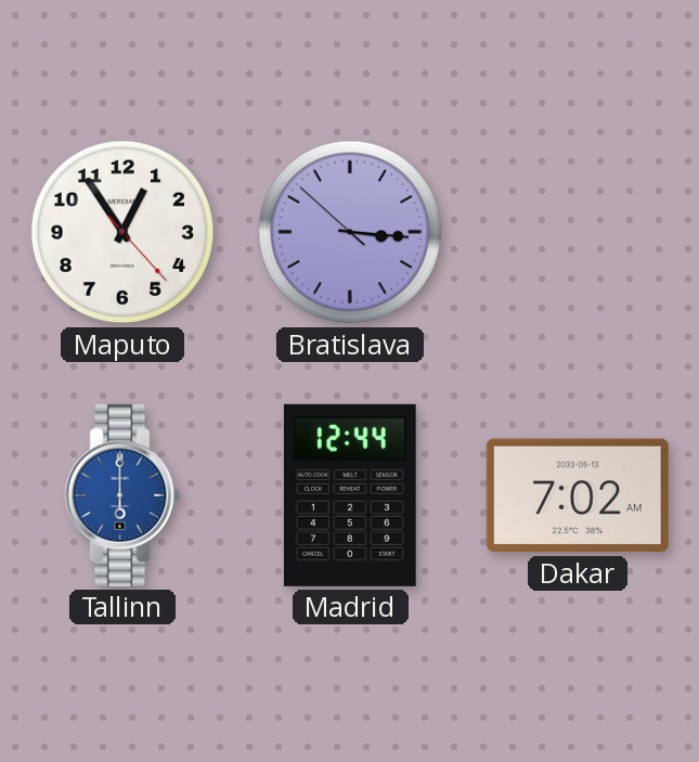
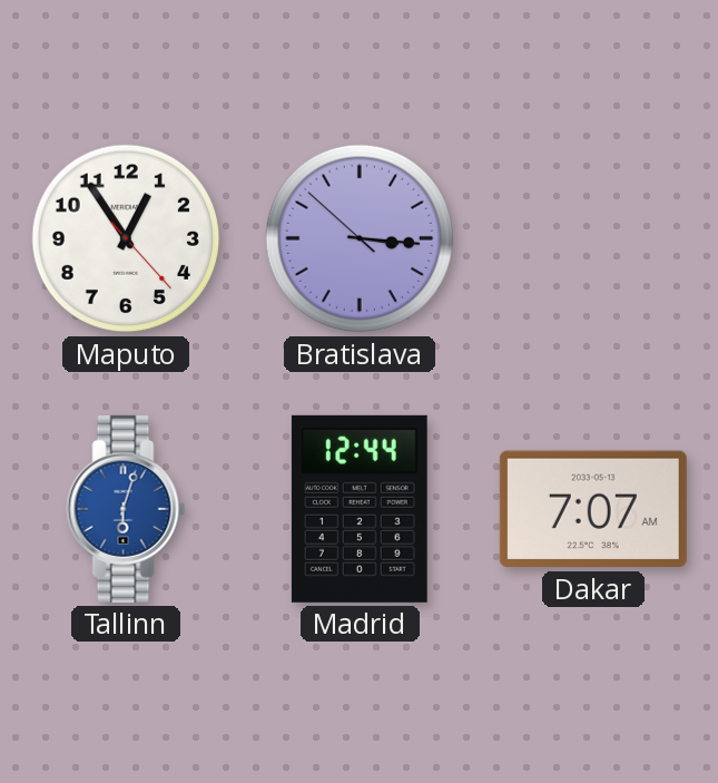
Tallinn: 6:00 -> 6:03
Dakar: 7:02 -> 7:07
